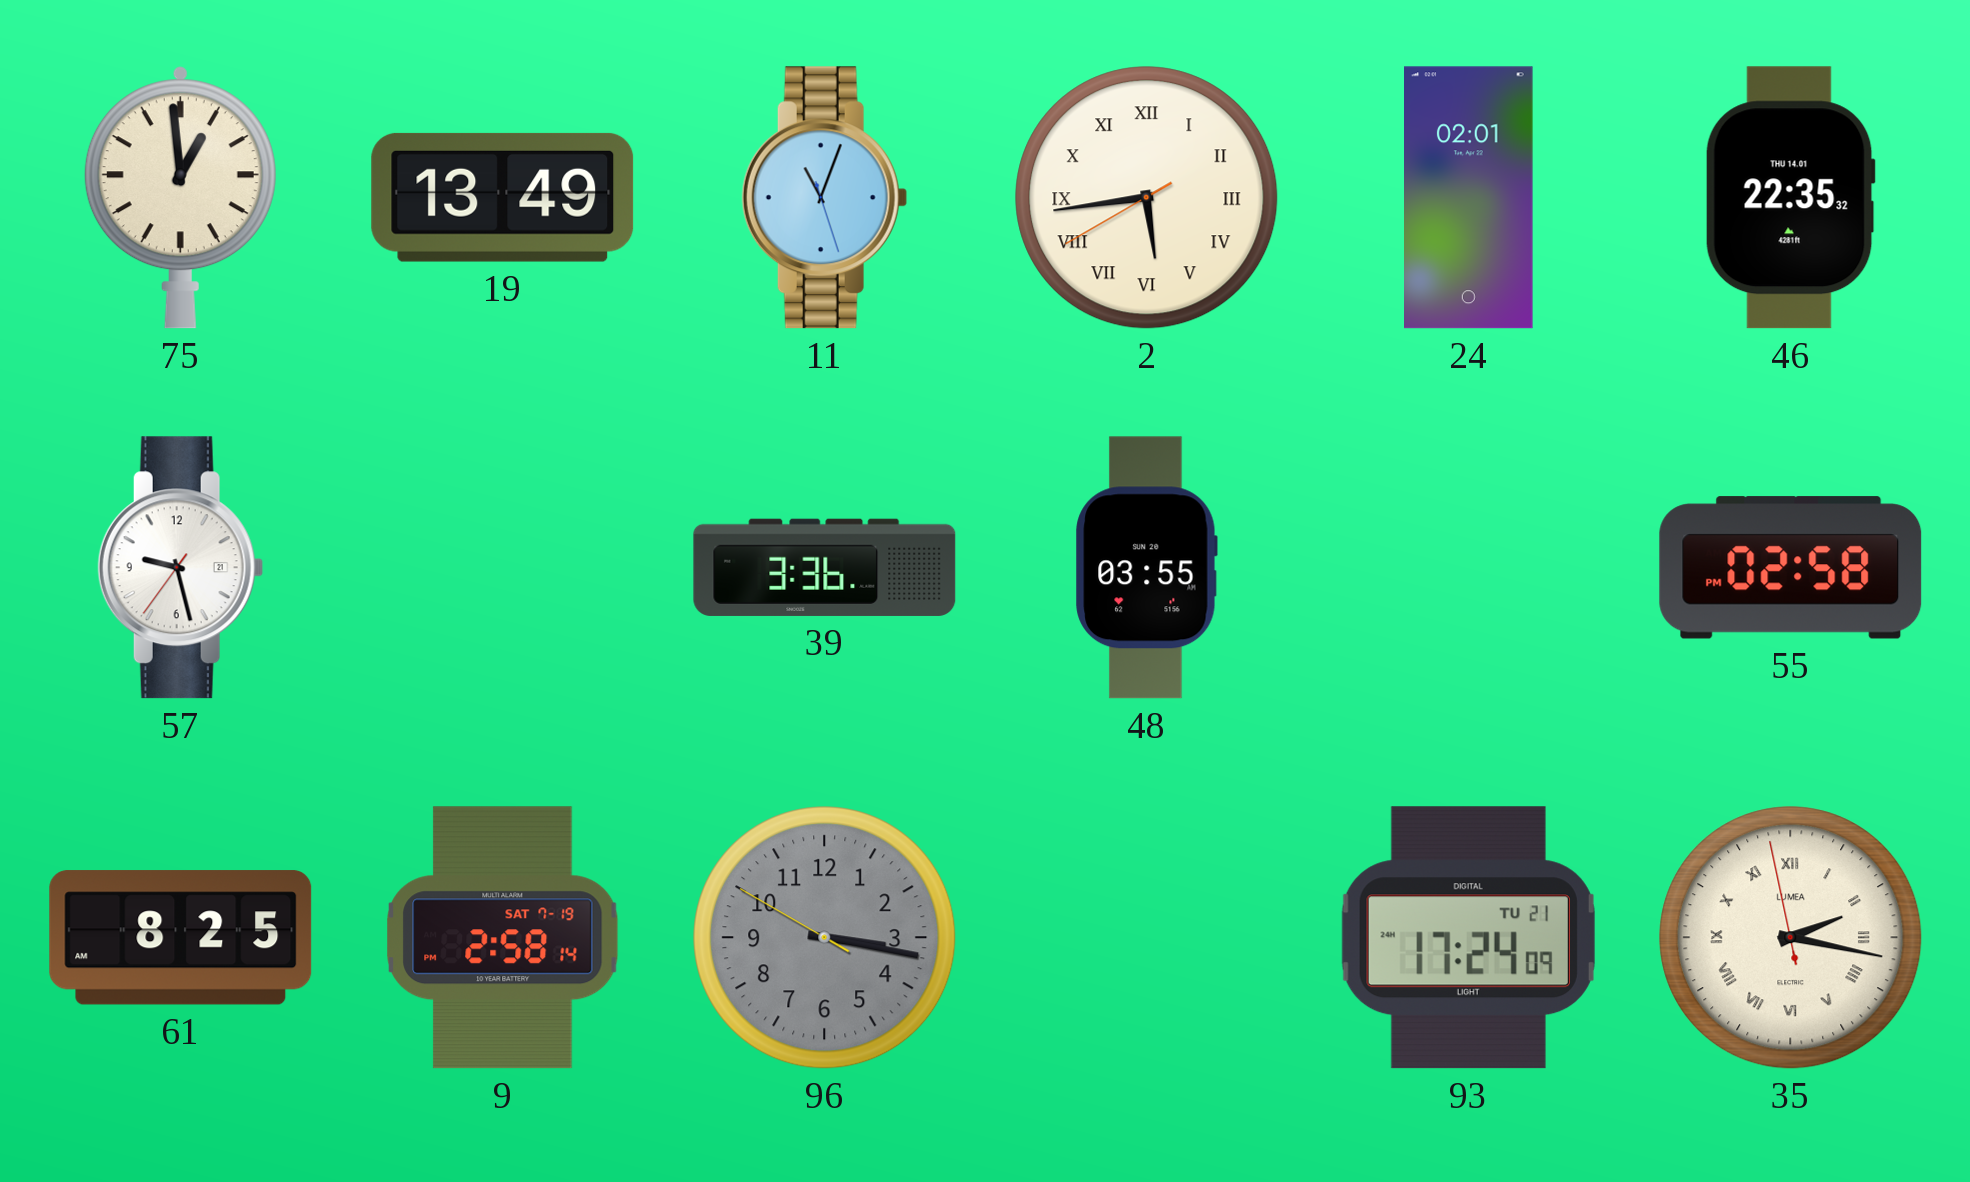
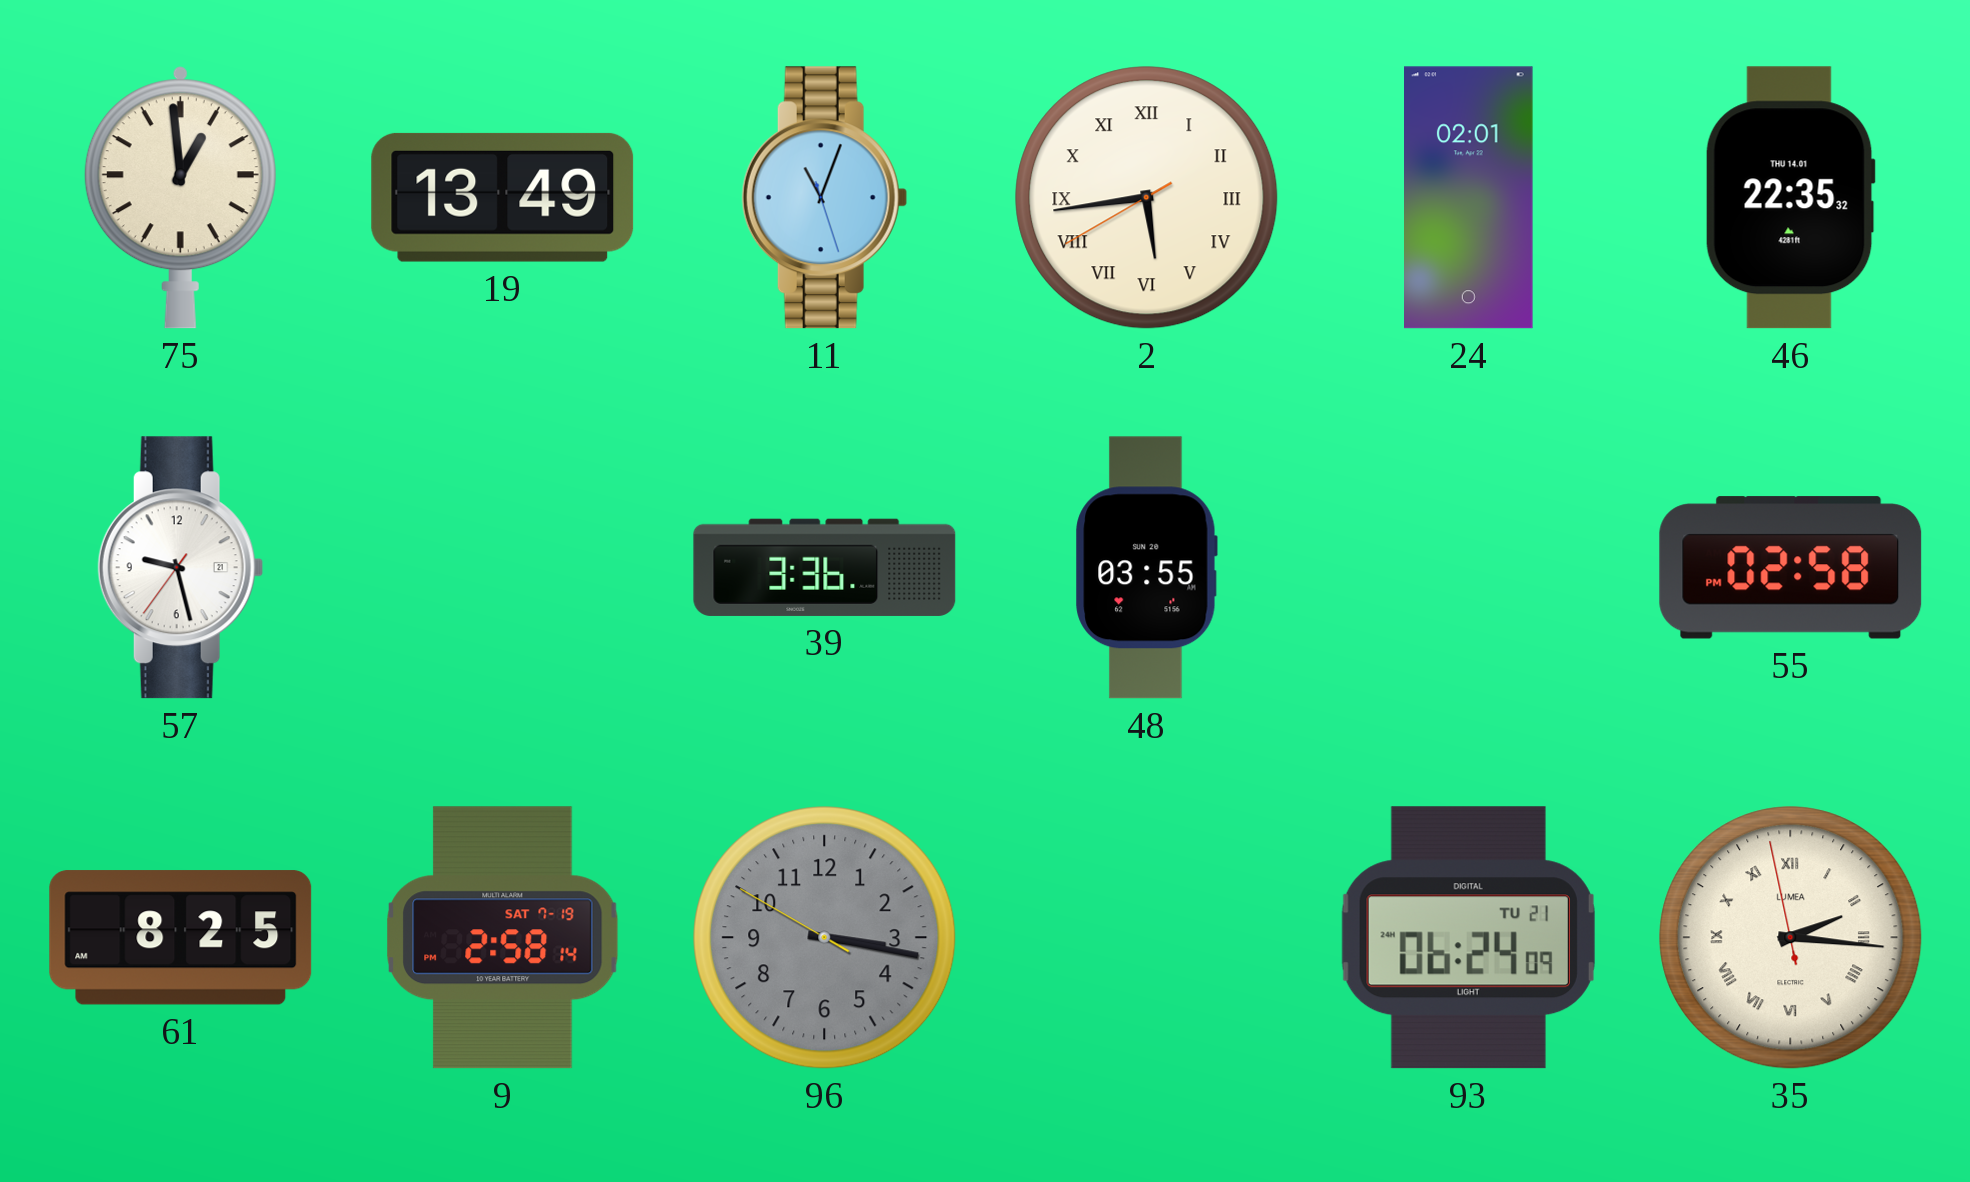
93: 17:24 -> 06:24
35: 2:16 -> 2:15
